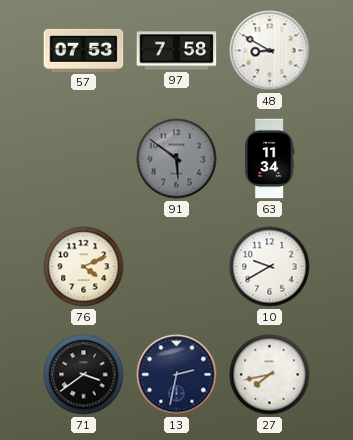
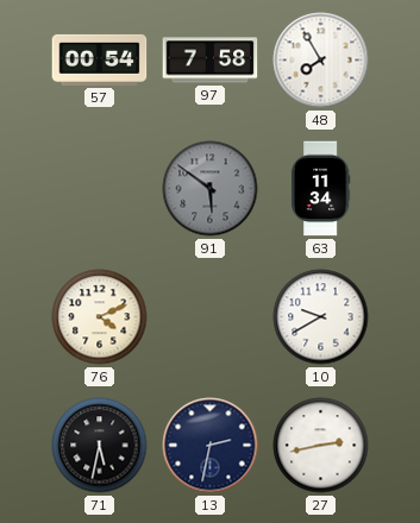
57: 07:53 -> 00:54
48: 8:50 -> 7:55
71: 3:39 -> 5:32
27: 7:43 -> 2:43
